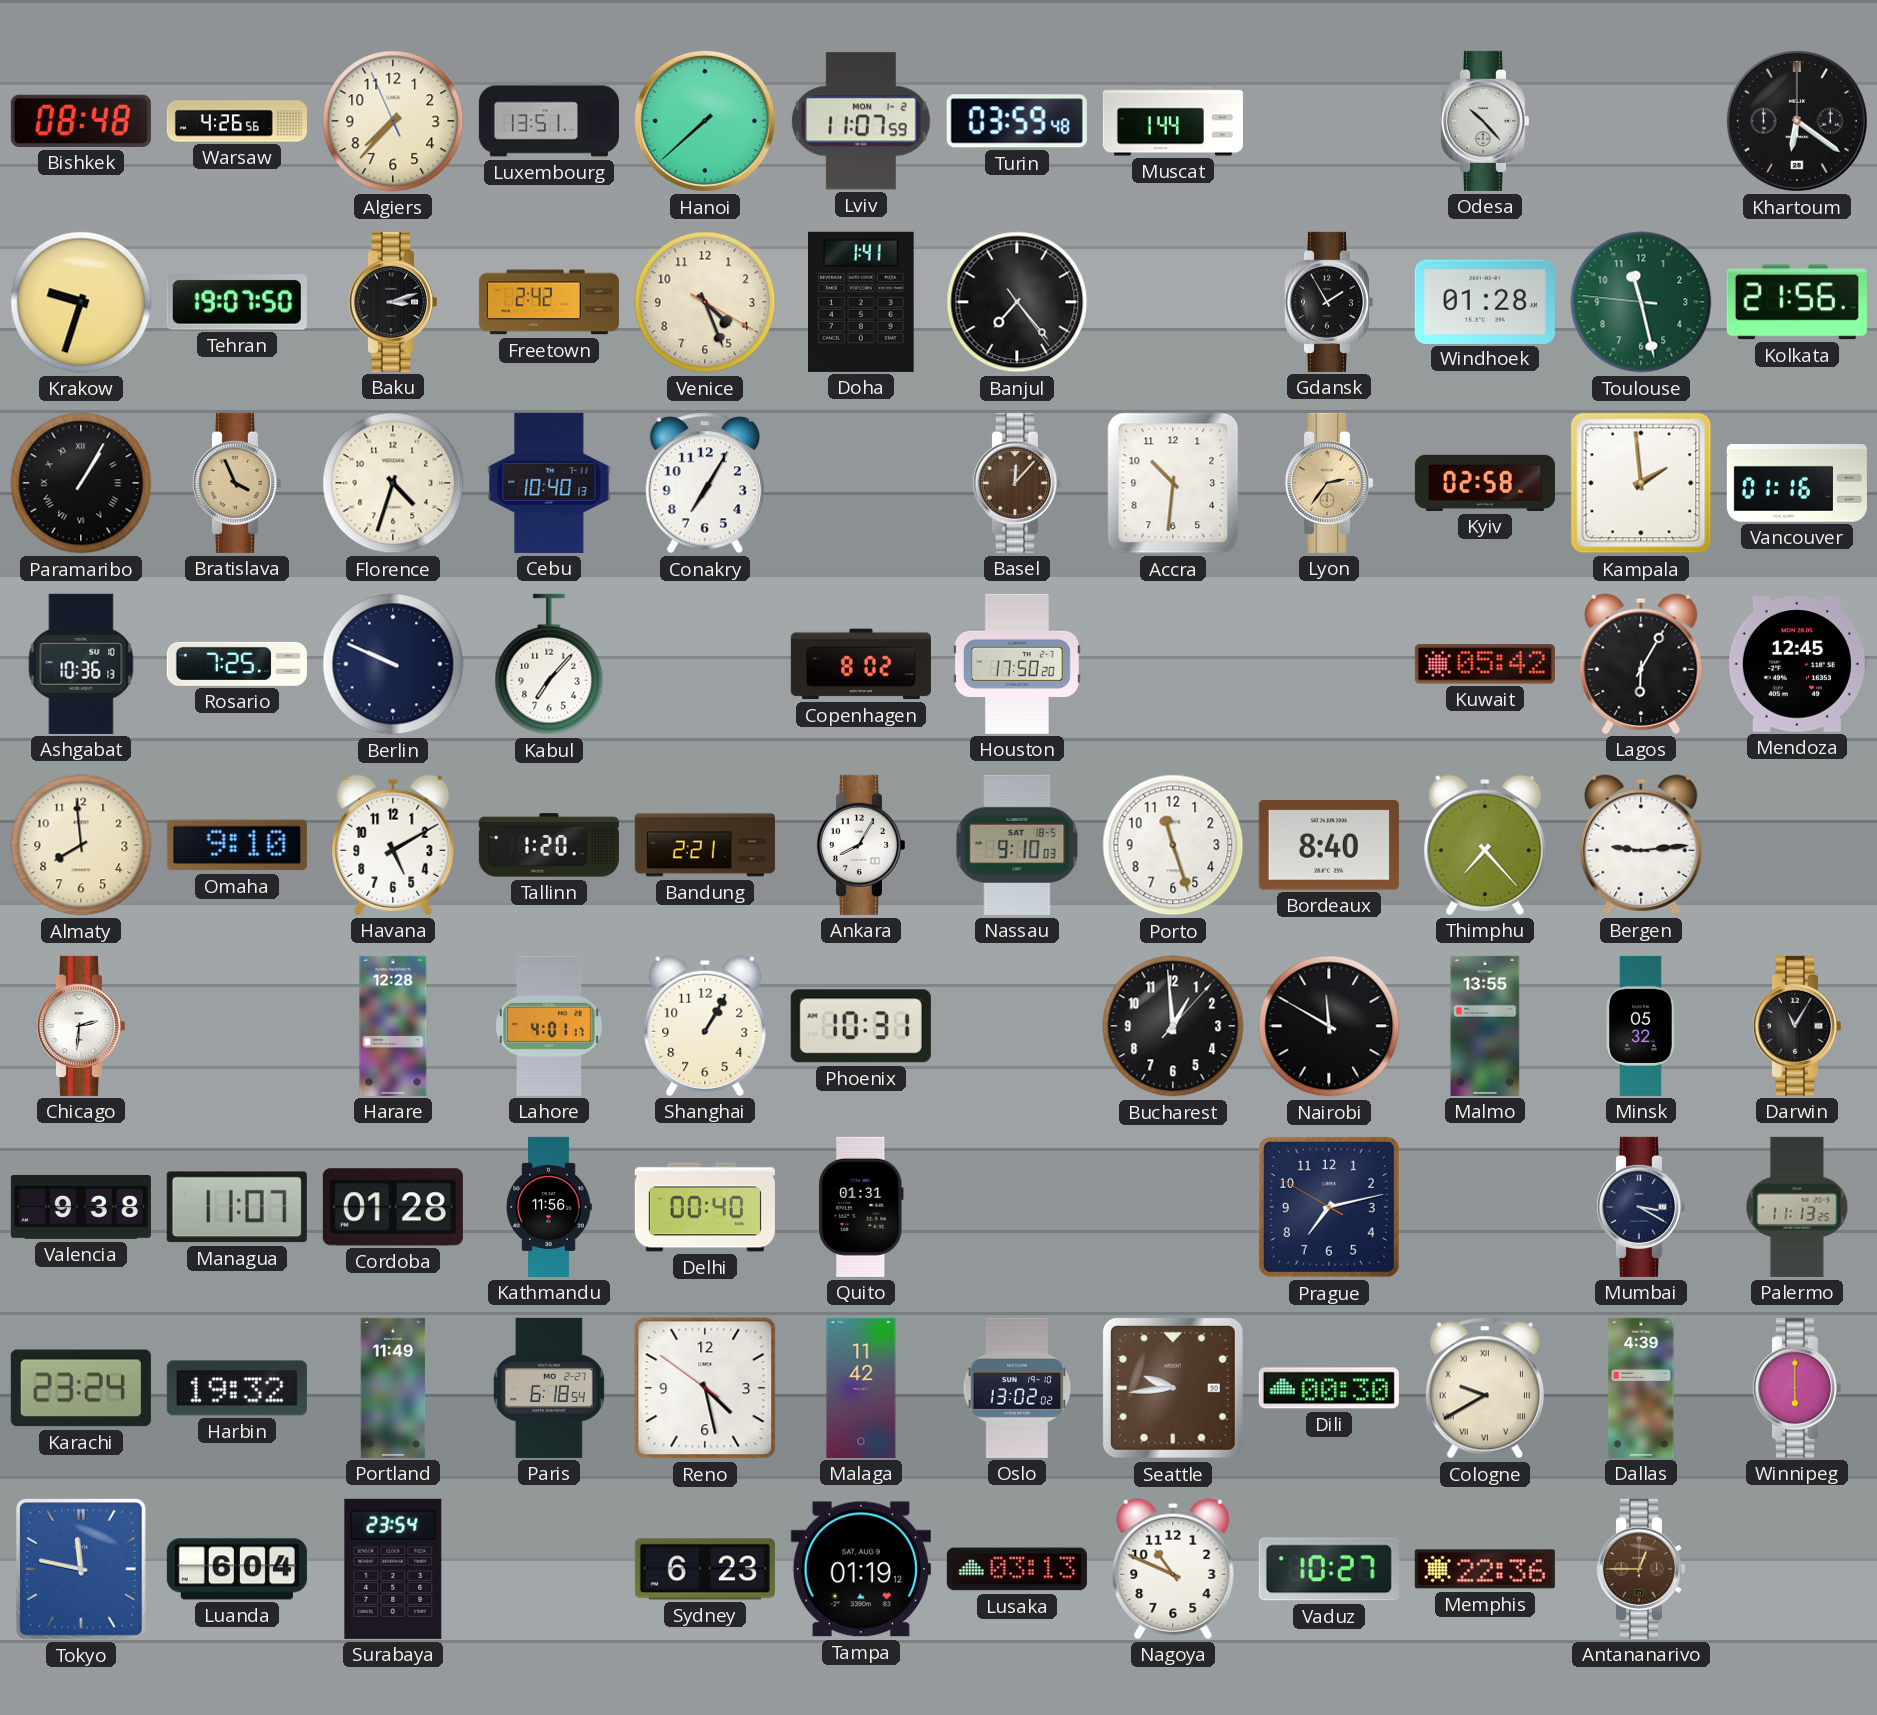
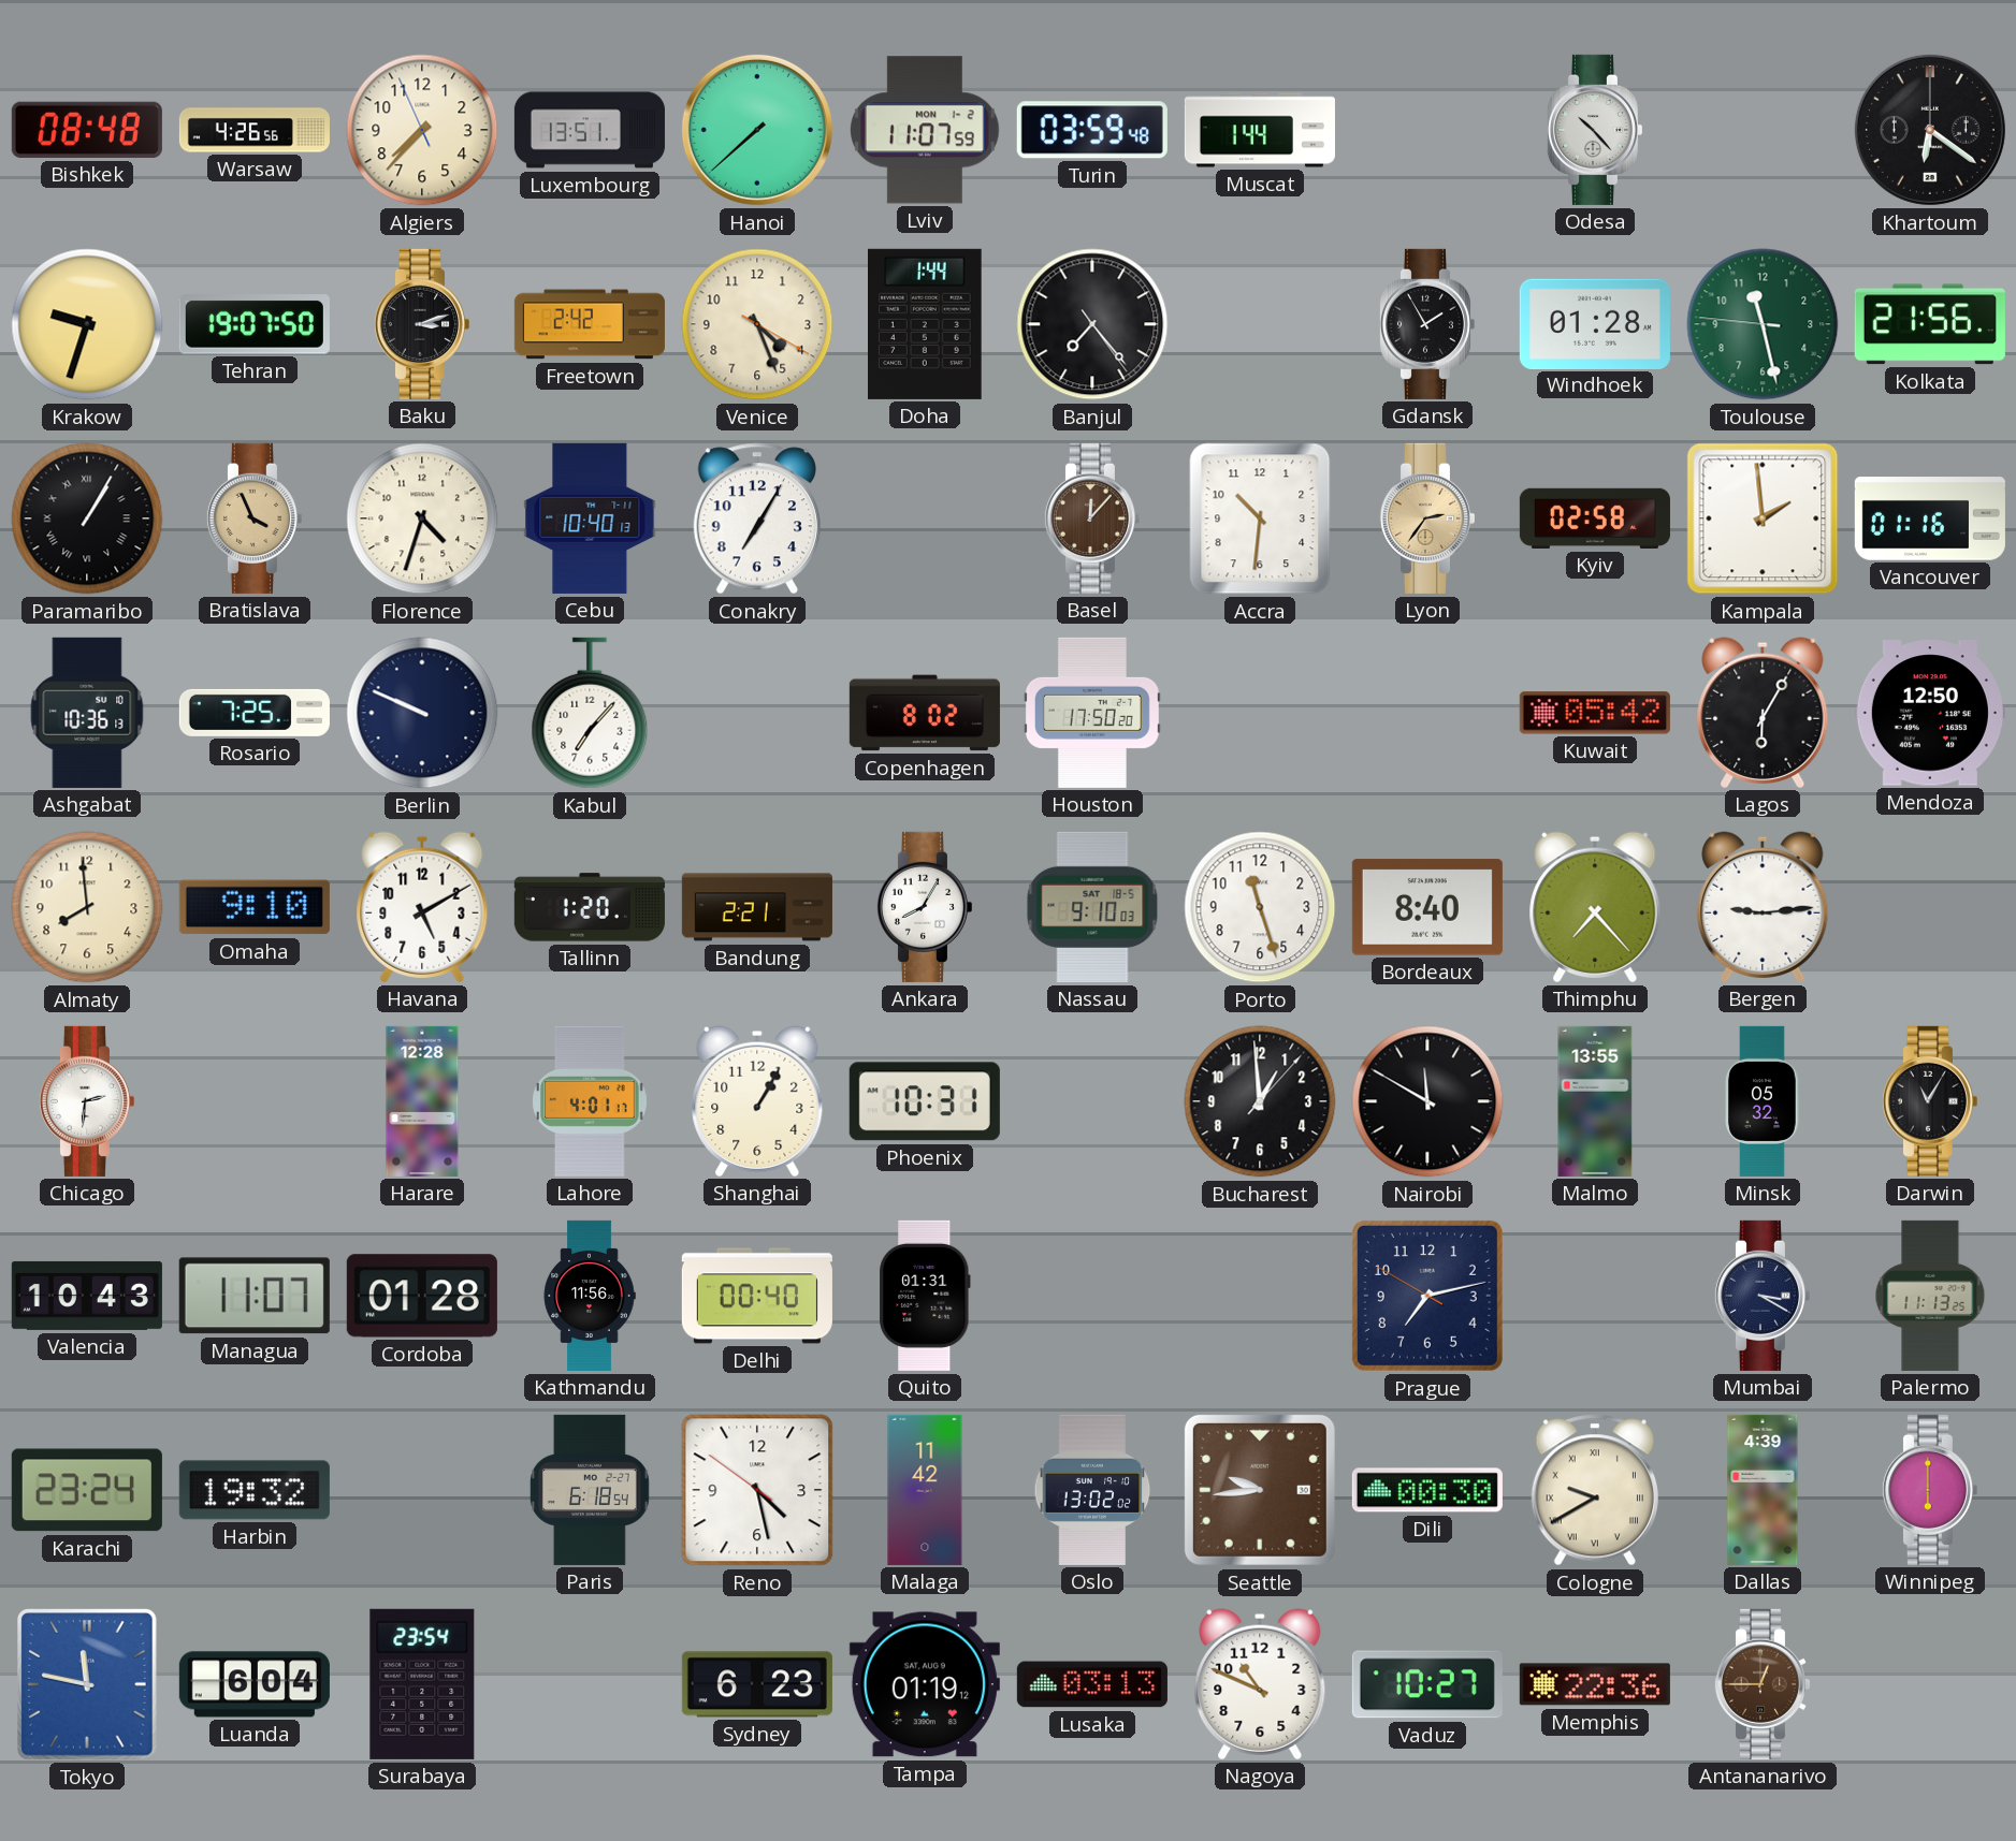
Doha: 1:41 -> 1:44
Mendoza: 12:45 -> 12:50
Valencia: 9:38 -> 10:43
Portland: 11:49 -> none
